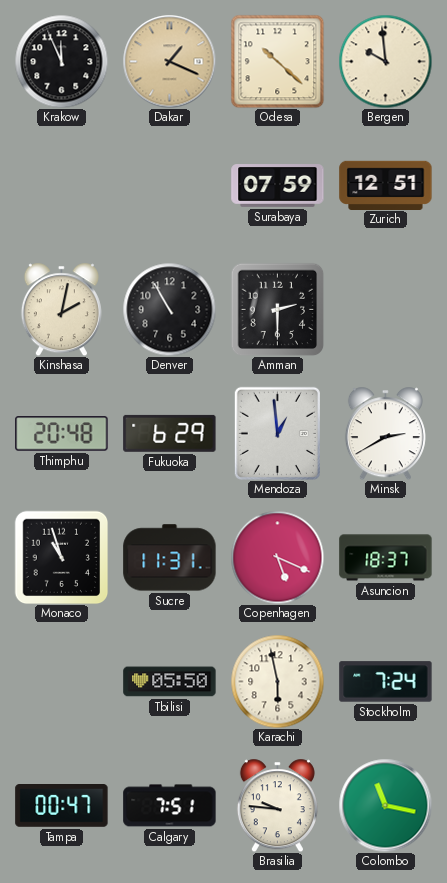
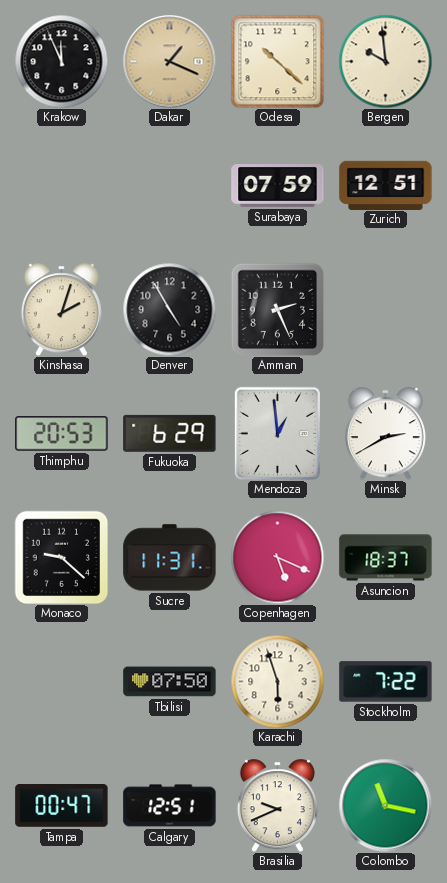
Kinshasa: 2:02 -> 2:03
Denver: 10:55 -> 4:55
Amman: 2:30 -> 2:26
Thimphu: 20:48 -> 20:53
Monaco: 10:57 -> 9:22
Tbilisi: 05:50 -> 07:50
Karachi: 5:58 -> 5:57
Stockholm: 7:24 -> 7:22
Calgary: 7:51 -> 12:51
Brasilia: 9:46 -> 9:41
